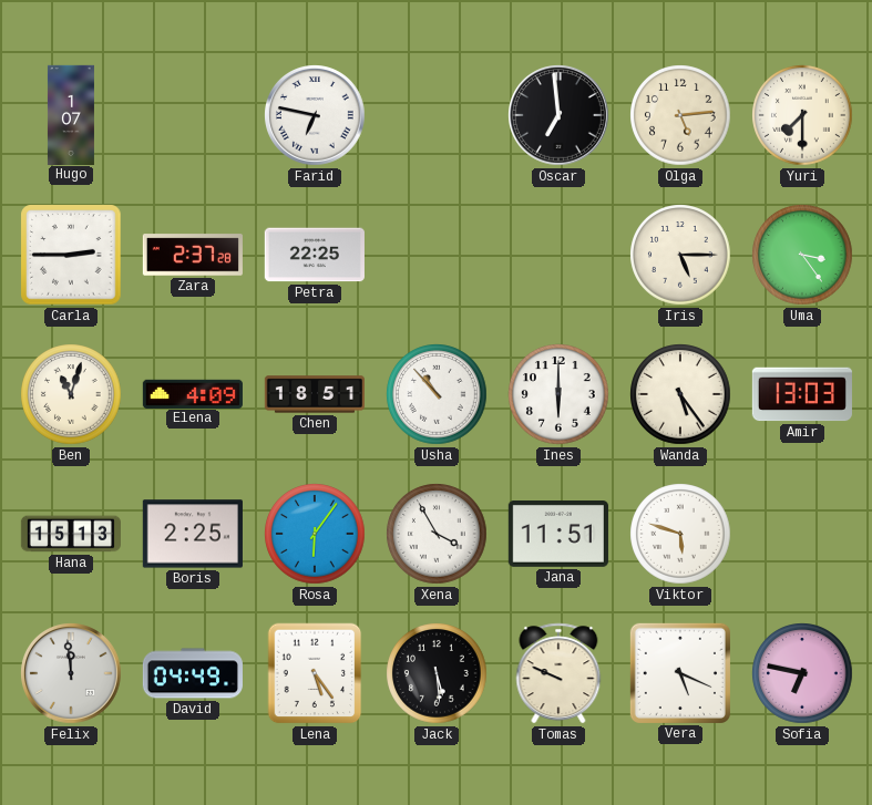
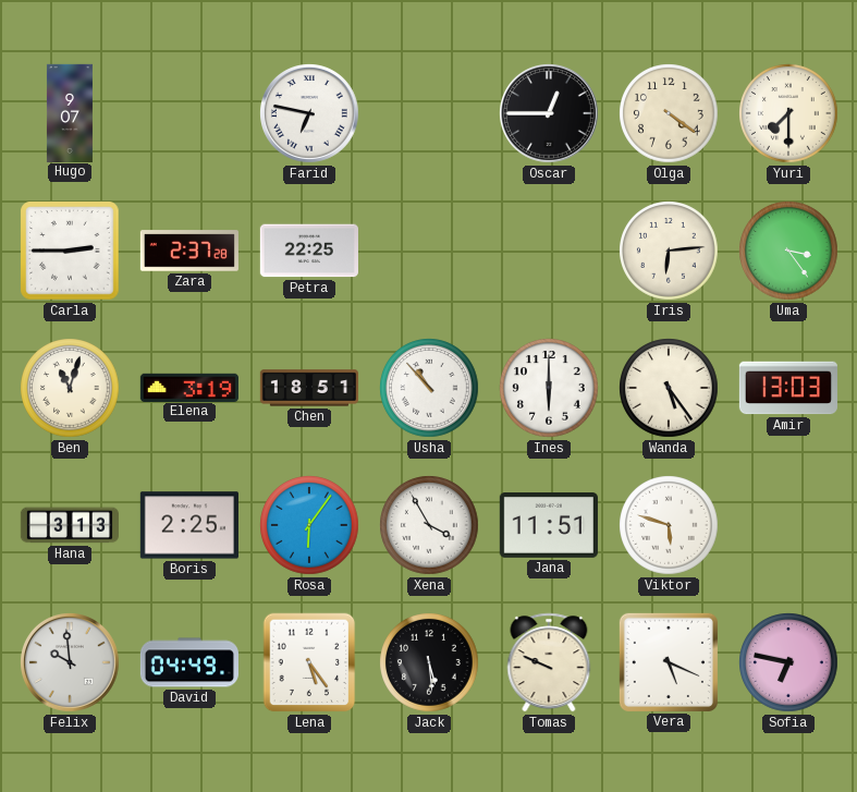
Hugo: 1:07 -> 9:07
Oscar: 6:59 -> 12:45
Olga: 5:14 -> 4:21
Iris: 5:15 -> 6:14
Elena: 4:09 -> 3:19
Hana: 15:13 -> 3:13
Felix: 11:59 -> 9:59
